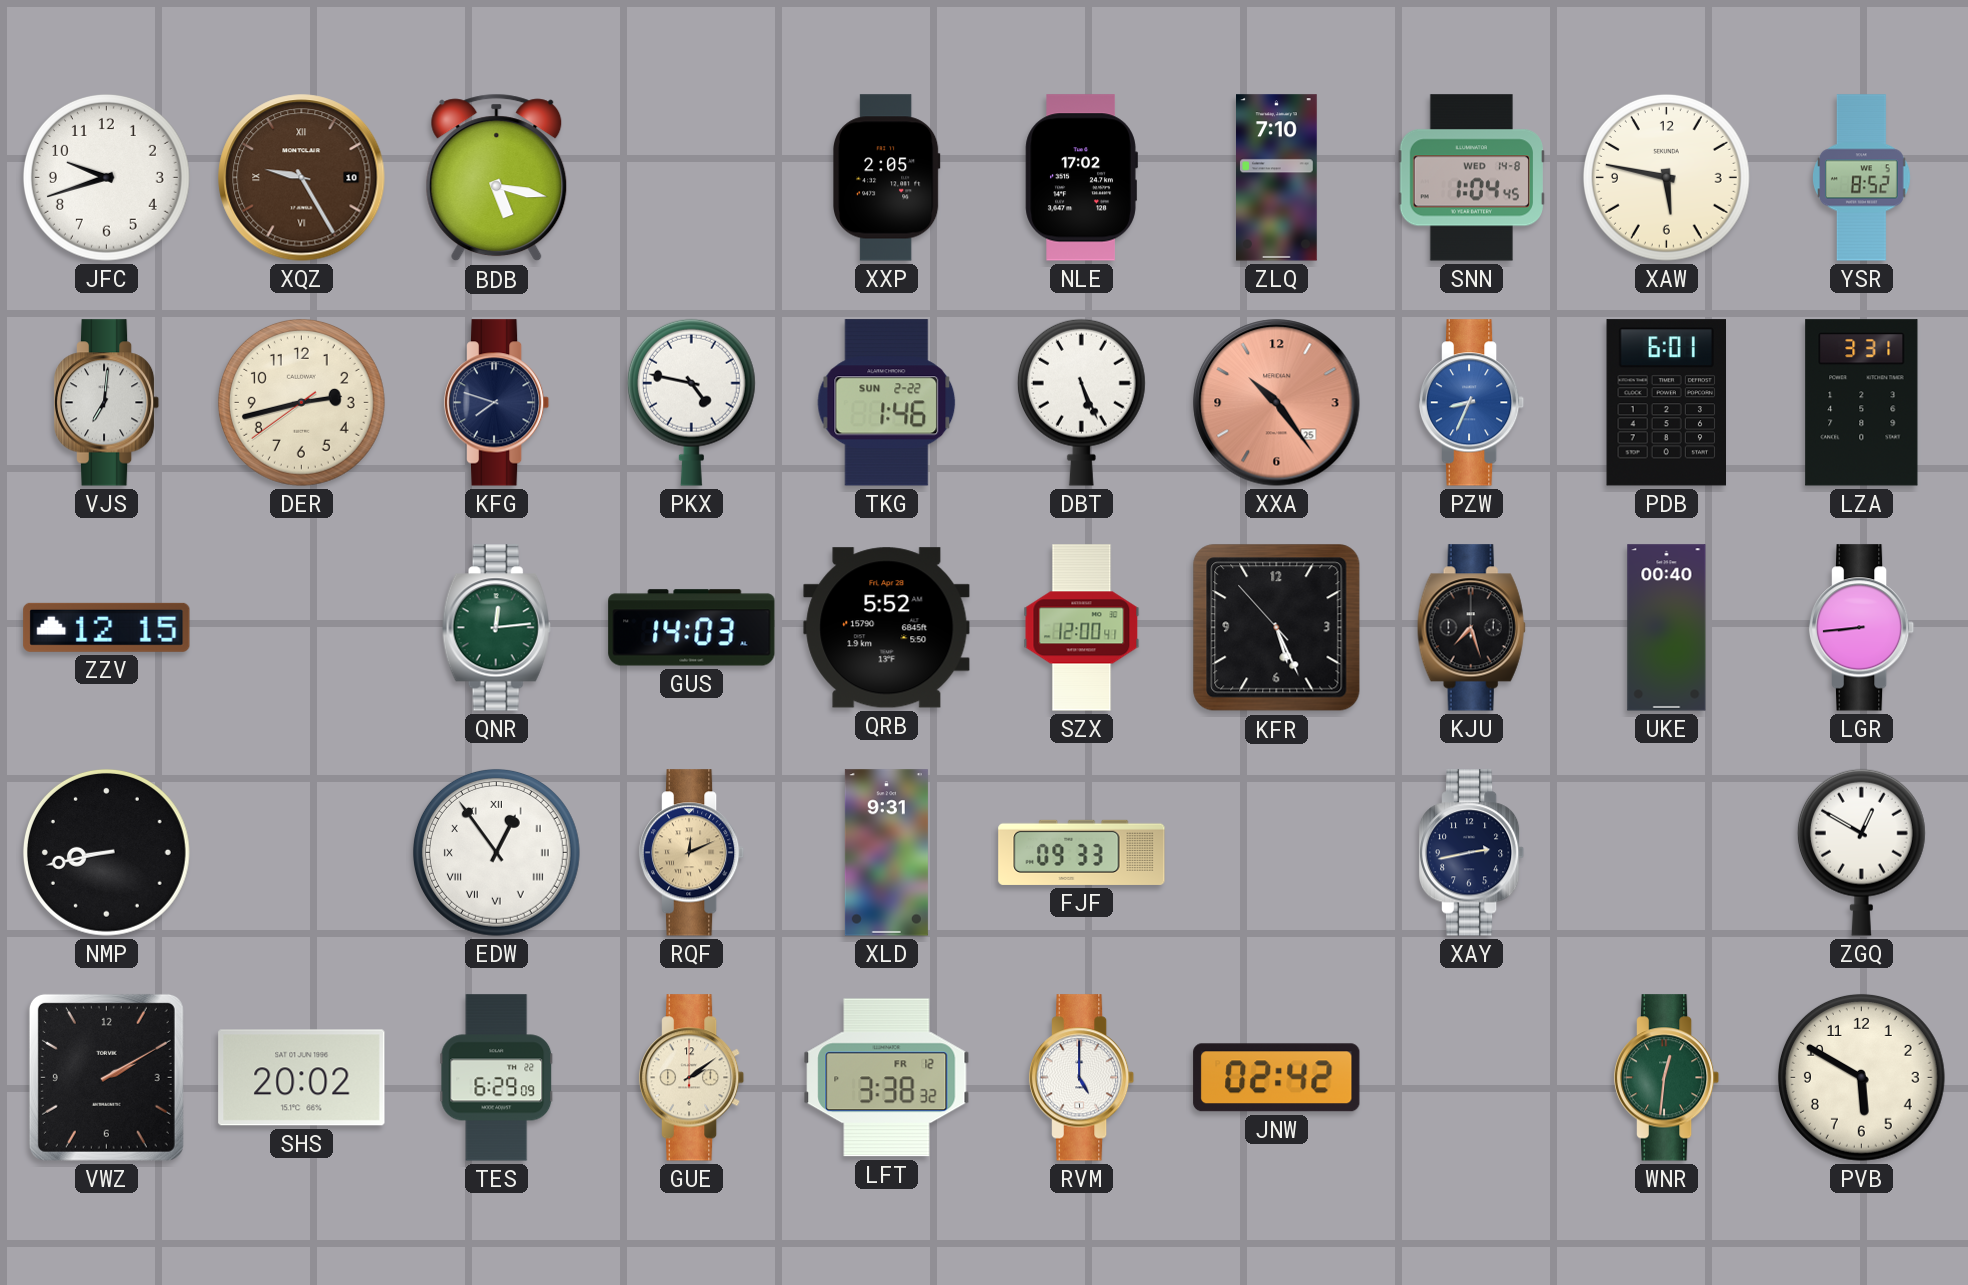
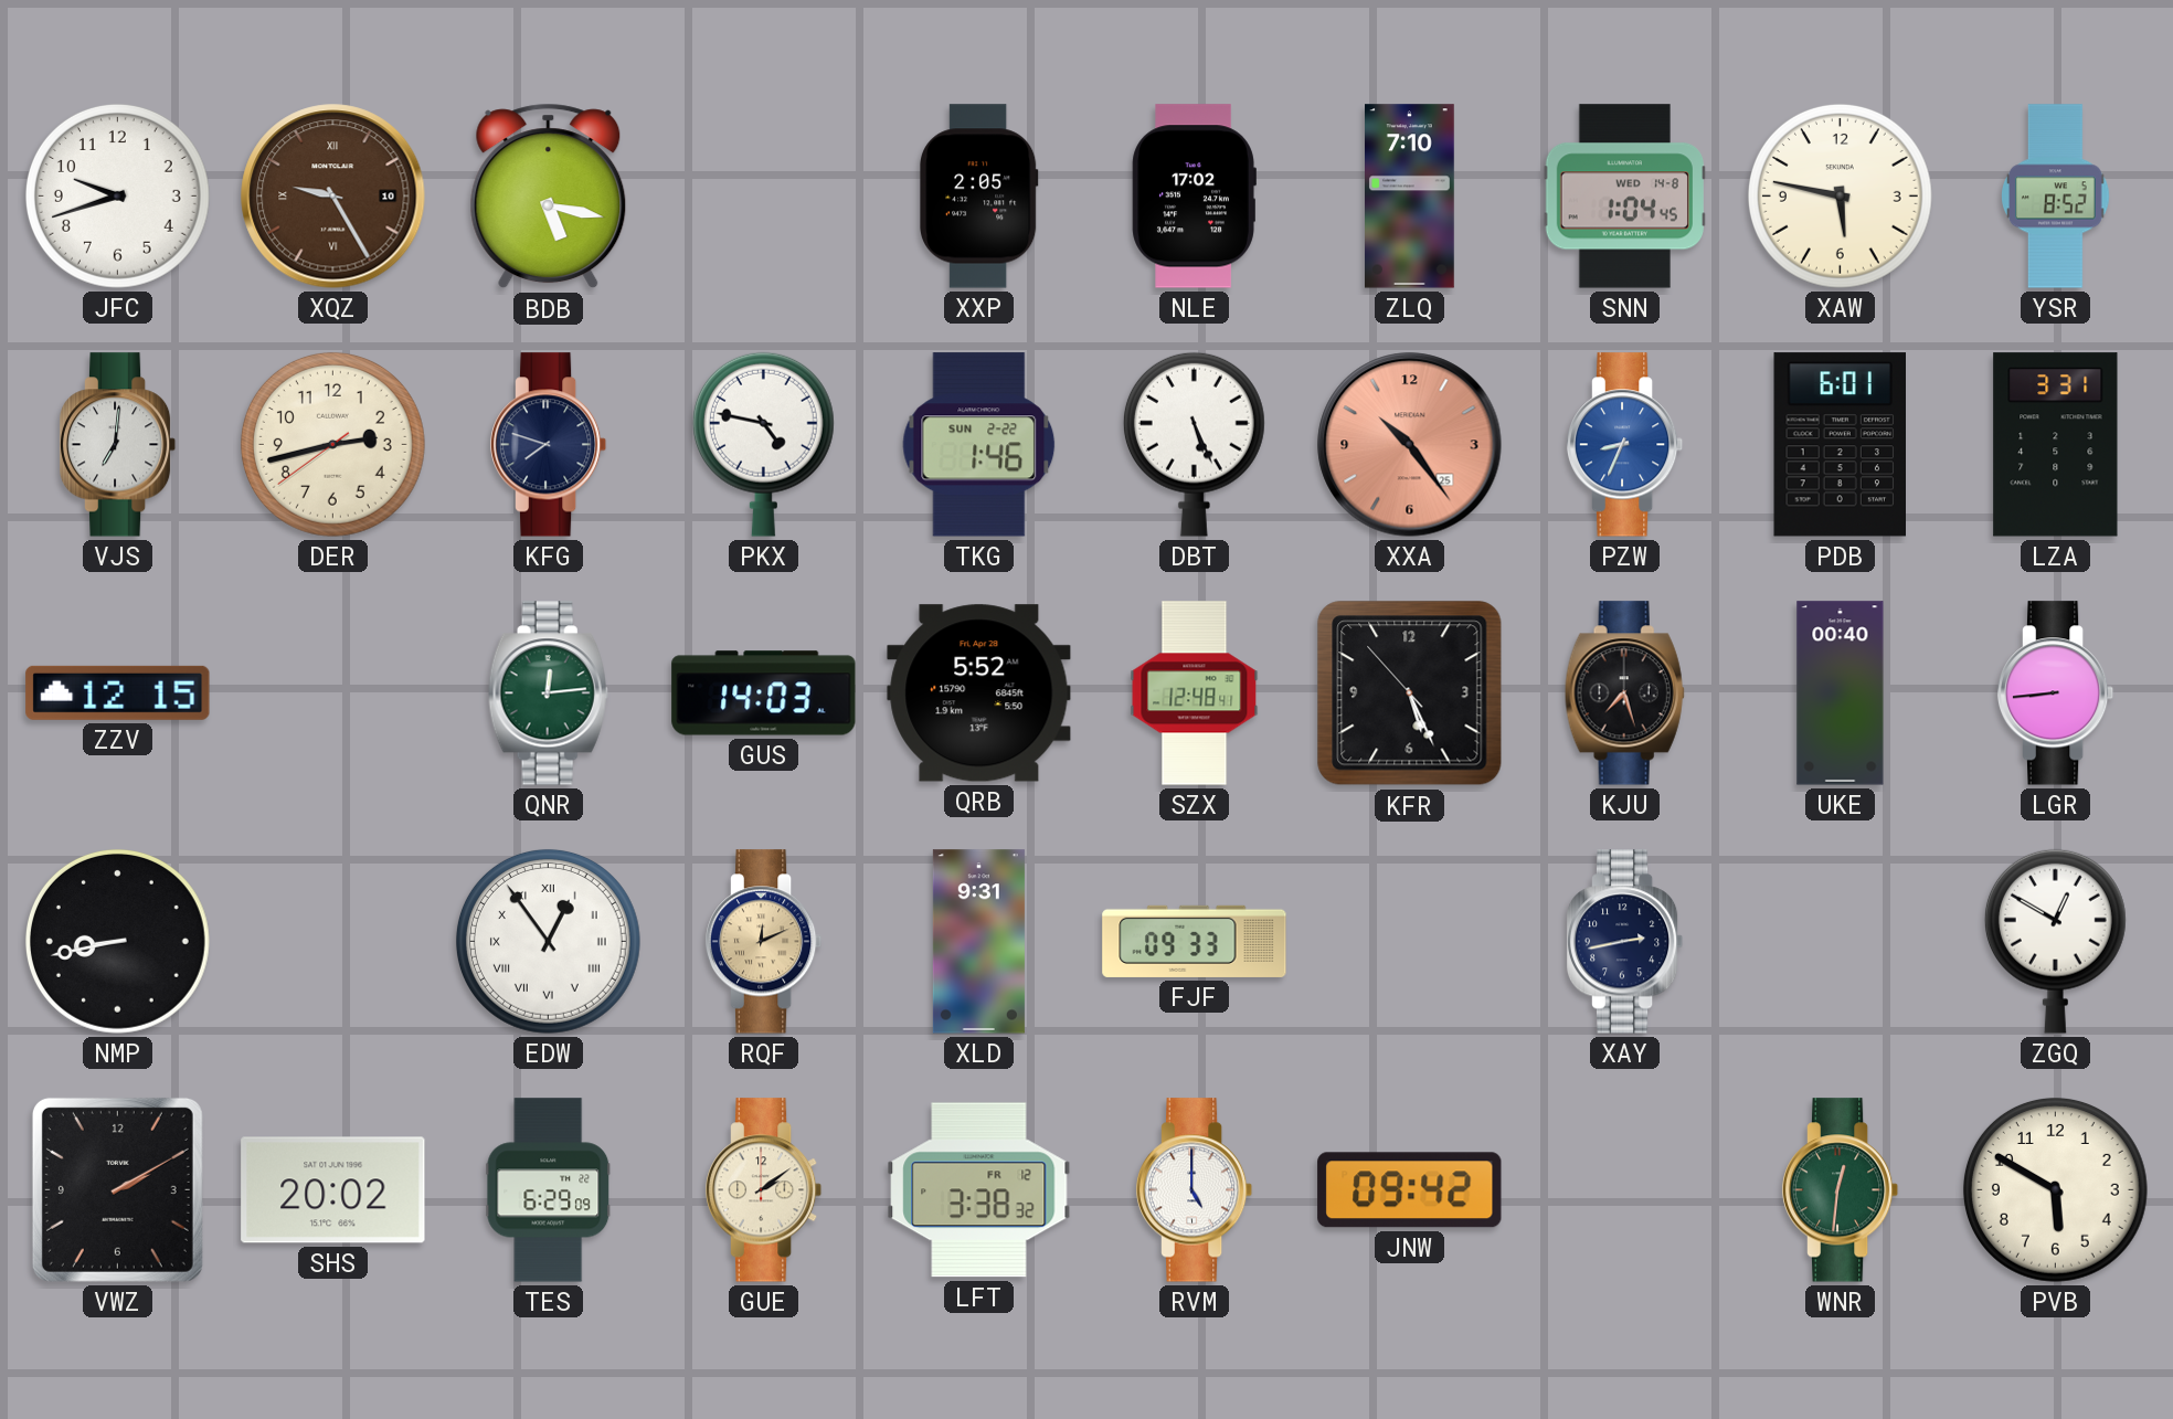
SZX: 12:00 -> 12:48
JNW: 02:42 -> 09:42
